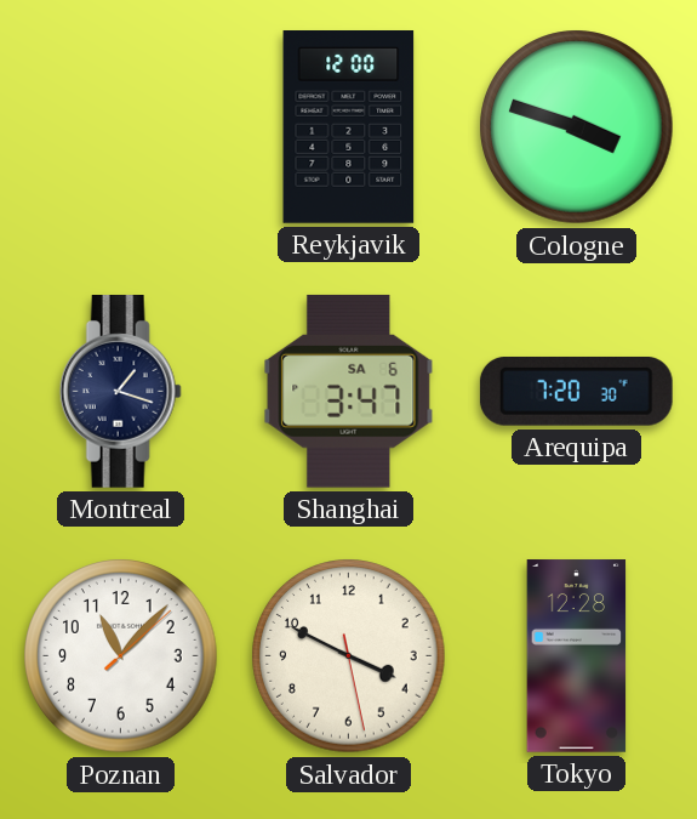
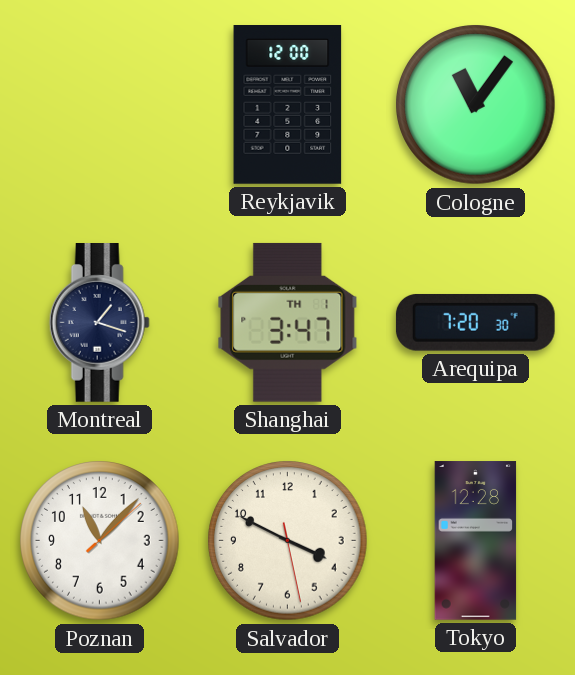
Cologne: 3:48 -> 11:06
Shanghai date: SA 6 -> TH 1
